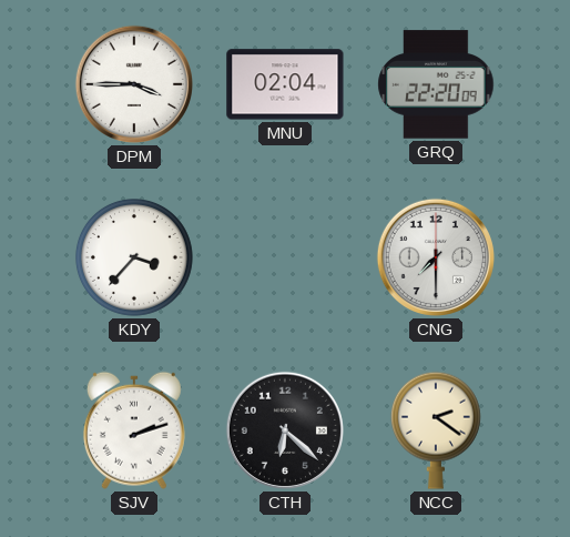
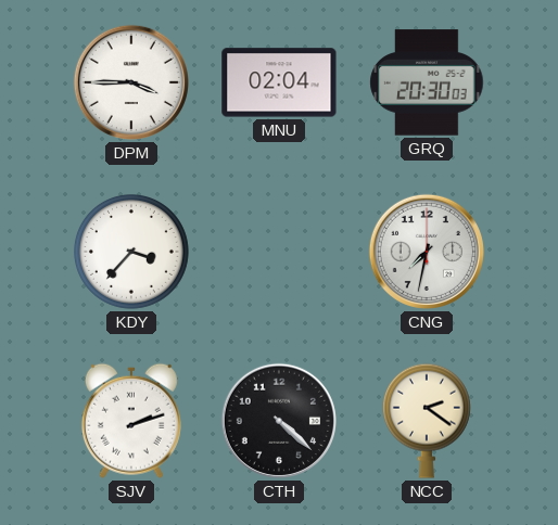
GRQ: 22:20 -> 20:30
CNG: 7:30 -> 7:32
CTH: 6:22 -> 4:22
